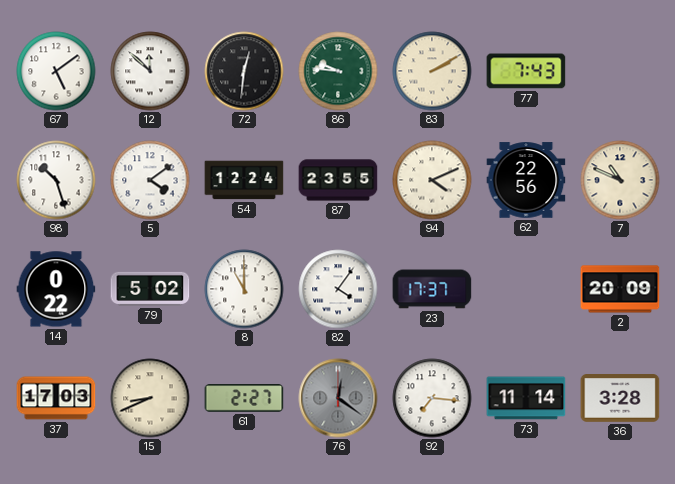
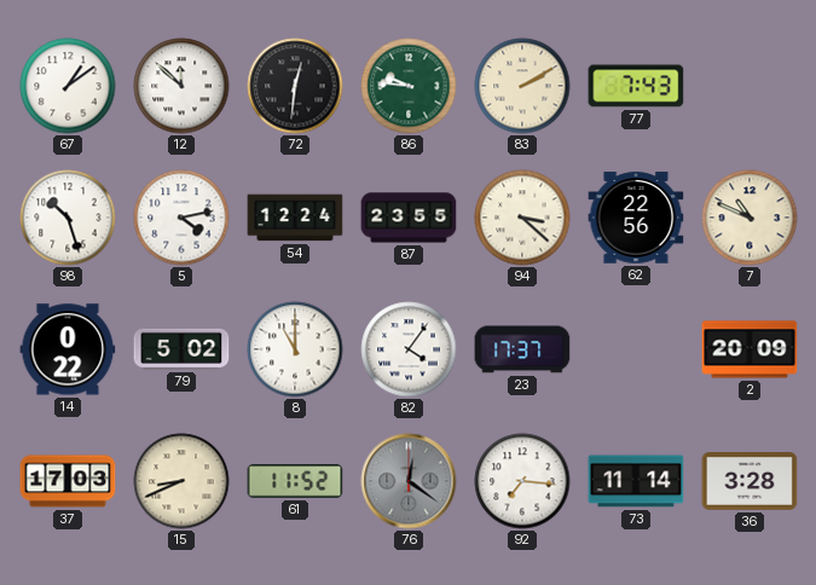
67: 5:09 -> 1:09
5: 4:09 -> 4:13
94: 4:11 -> 3:22
61: 2:27 -> 11:52
